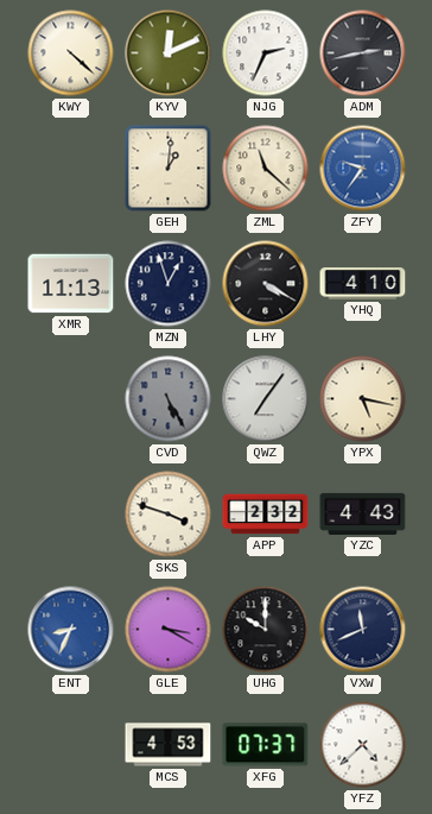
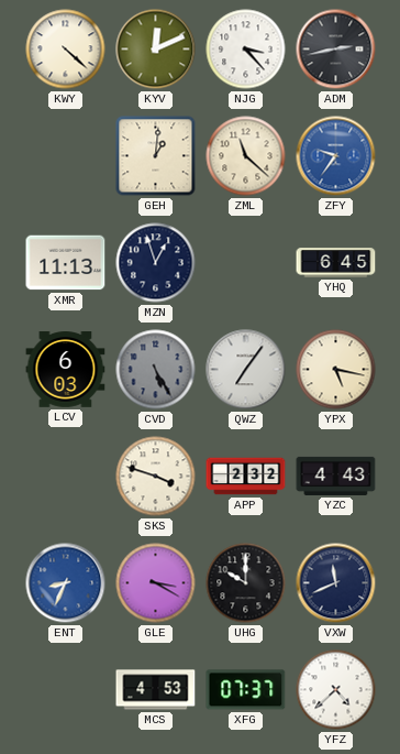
NJG: 2:34 -> 3:23
LHY: 4:20 -> none
YHQ: 4:10 -> 6:45
LCV: none -> 6:03
